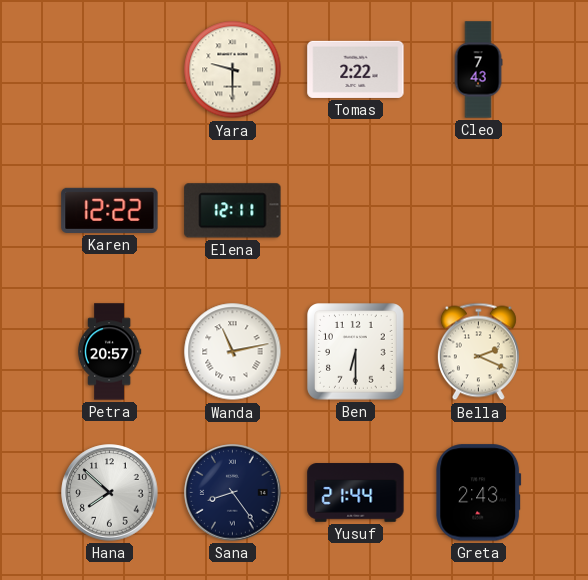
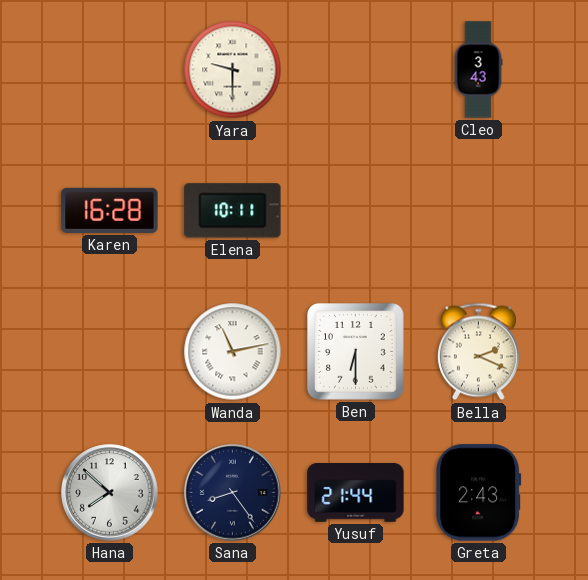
Tomas: 2:22 -> none
Cleo: 7:43 -> 3:43
Karen: 12:22 -> 16:28
Elena: 12:11 -> 10:11
Petra: 20:57 -> none
